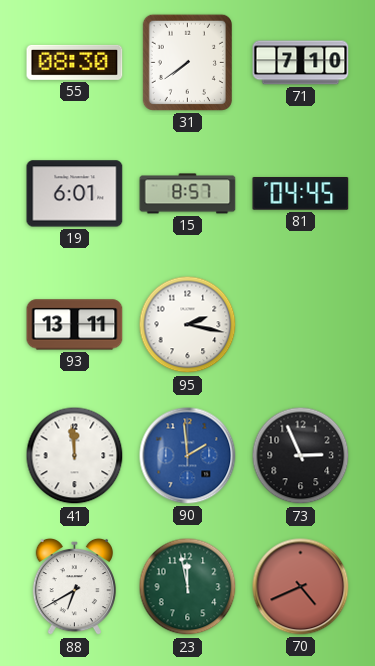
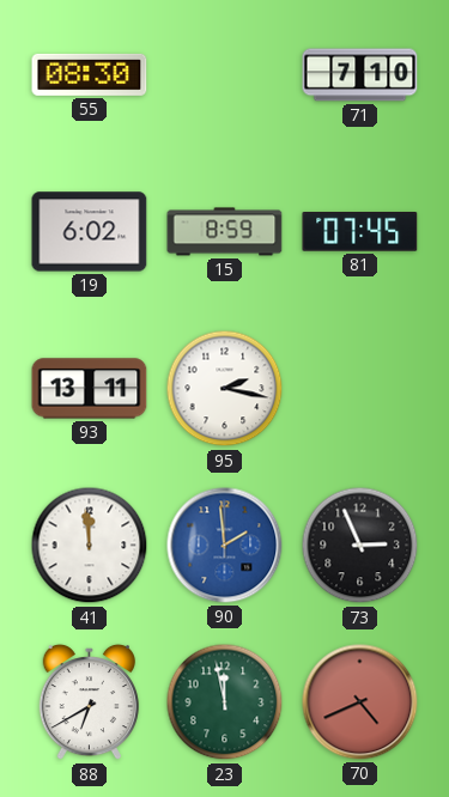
31: 7:39 -> none
19: 6:01 -> 6:02
15: 8:57 -> 8:59
81: 04:45 -> 07:45
